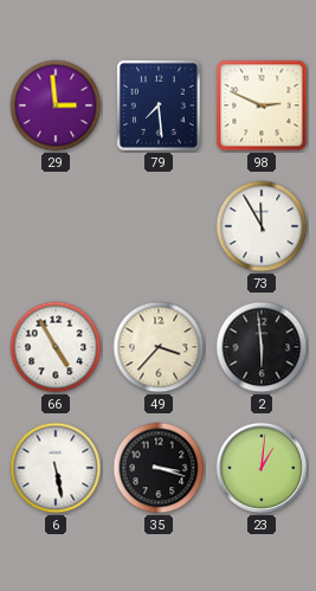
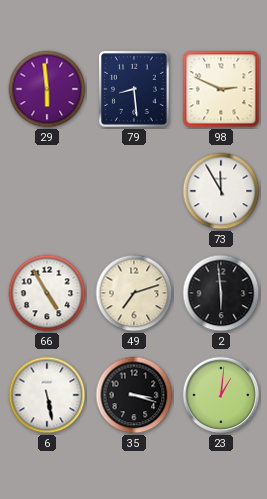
29: 2:59 -> 5:59
79: 7:29 -> 8:29
49: 3:37 -> 7:12
